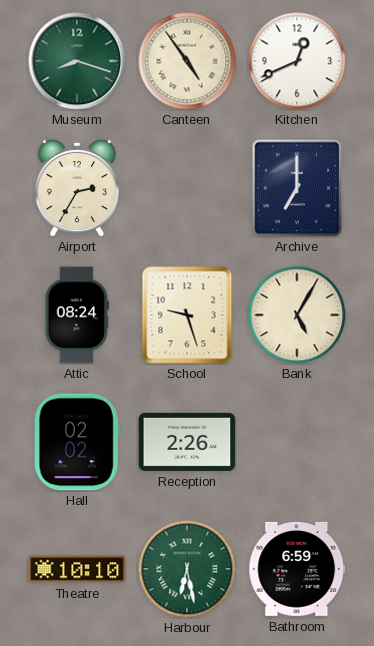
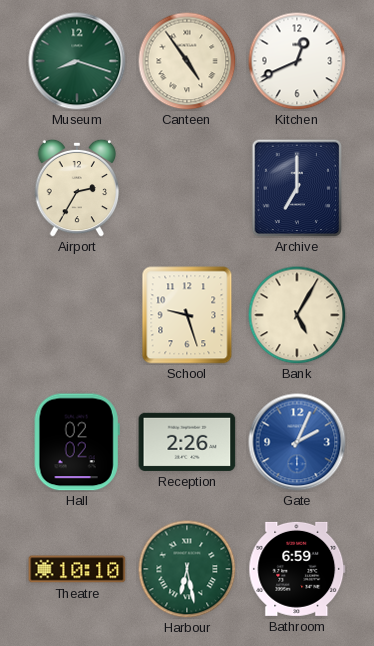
Attic: 08:24 -> none
Gate: none -> 2:04
